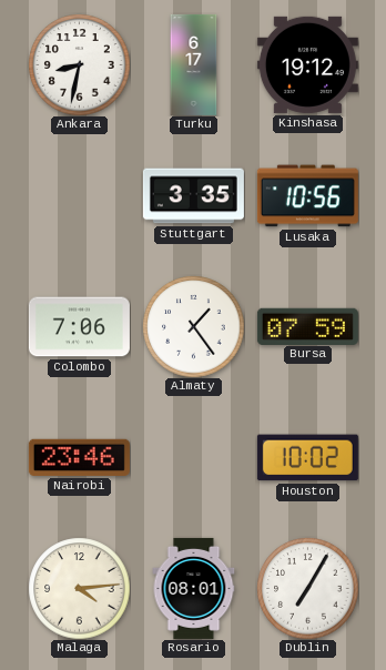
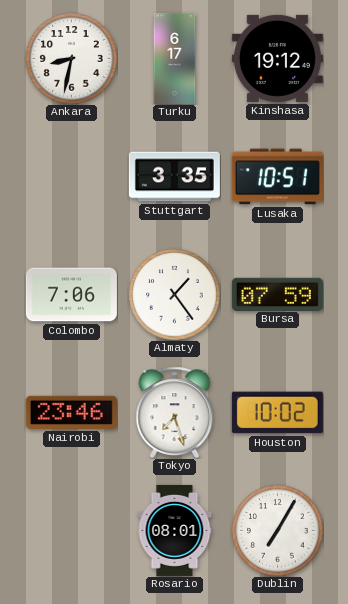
Lusaka: 10:56 -> 10:51
Tokyo: none -> 7:27
Malaga: 4:14 -> none
